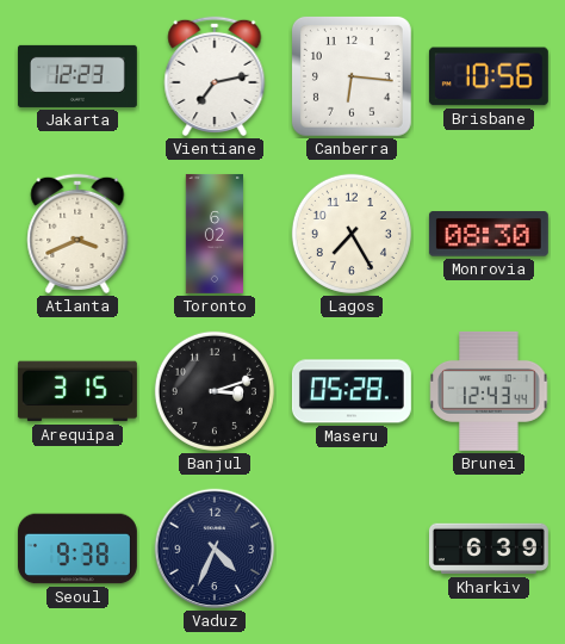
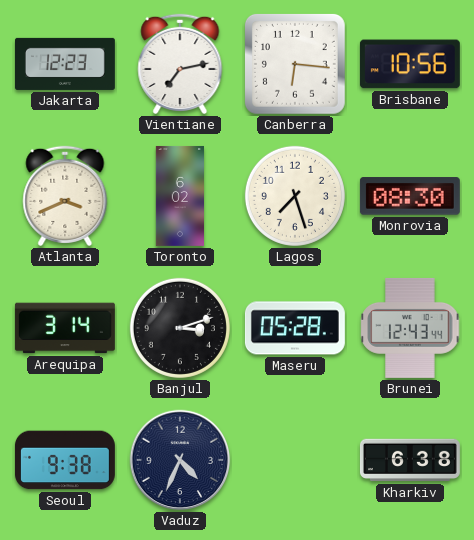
Lagos: 7:25 -> 7:27
Arequipa: 3:15 -> 3:14
Kharkiv: 6:39 -> 6:38
